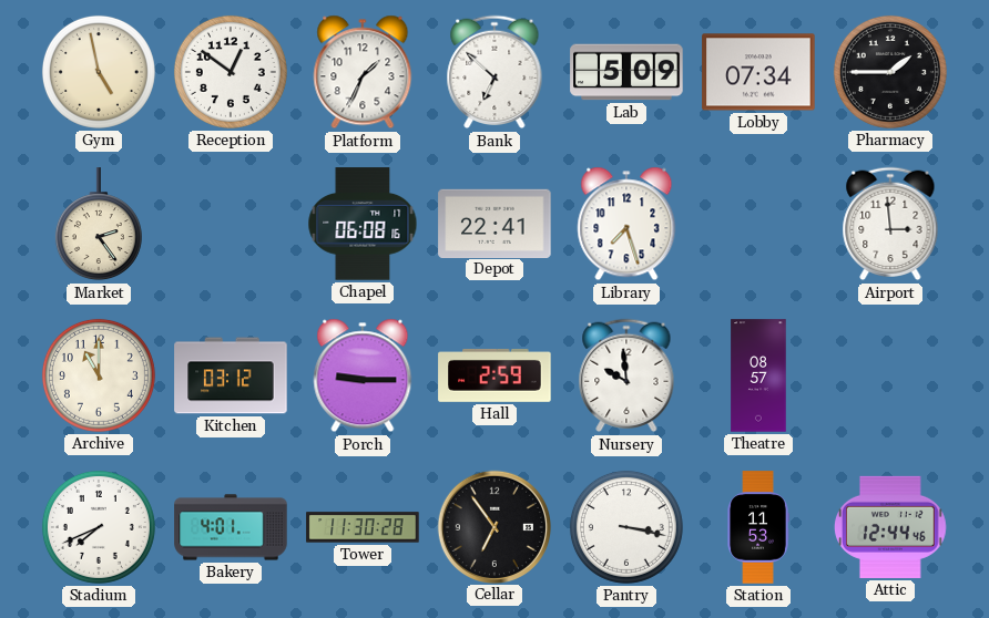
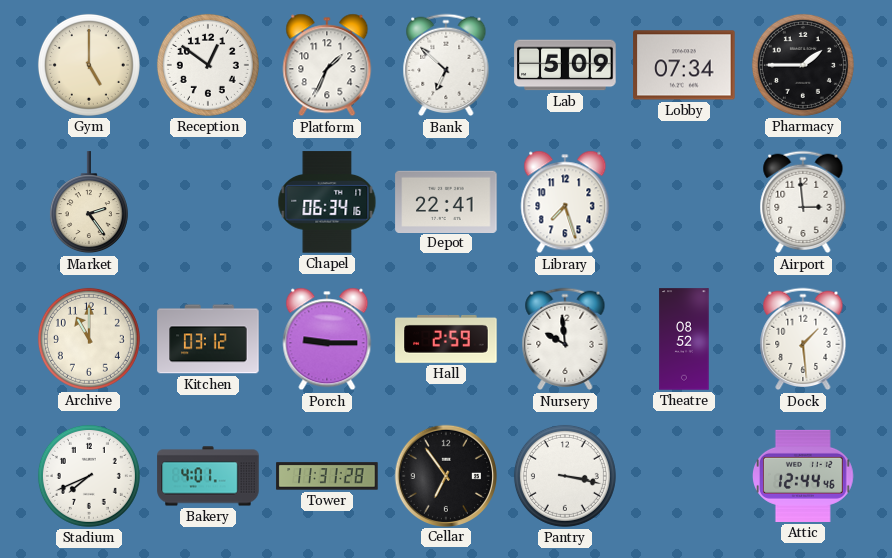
Gym: 4:58 -> 5:00
Chapel: 06:08 -> 06:34
Theatre: 08:57 -> 08:52
Dock: none -> 1:29
Tower: 11:30 -> 11:31
Station: 11:53 -> none
